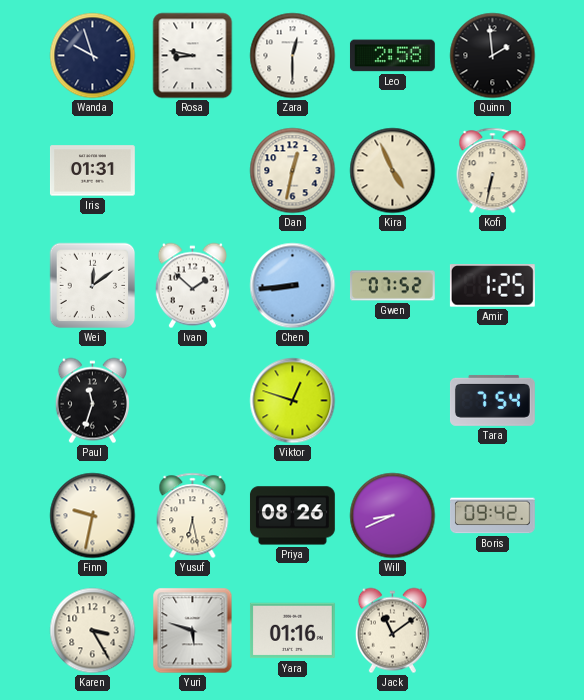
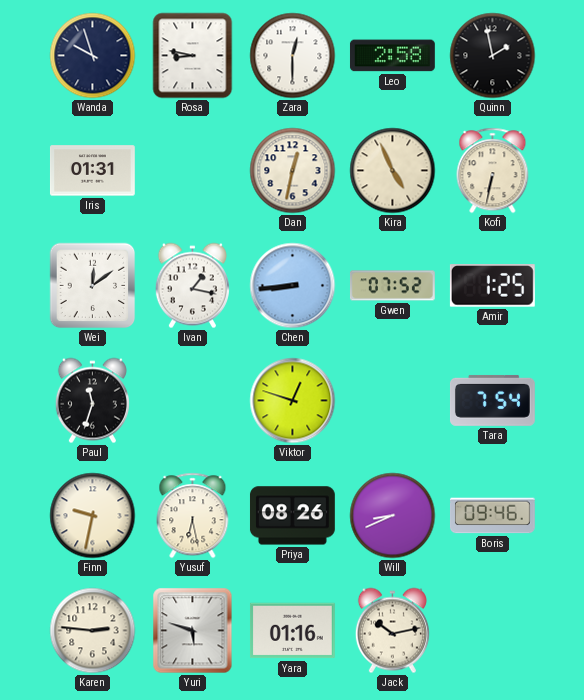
Quinn: 1:59 -> 1:58
Ivan: 1:52 -> 1:17
Boris: 09:42 -> 09:46
Karen: 3:25 -> 2:46
Jack: 11:09 -> 10:13
